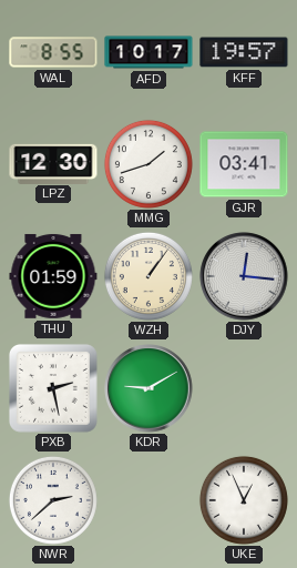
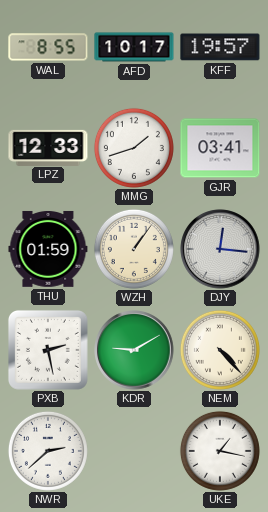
LPZ: 12:30 -> 12:33
NEM: none -> 4:23
UKE: 12:56 -> 1:17
